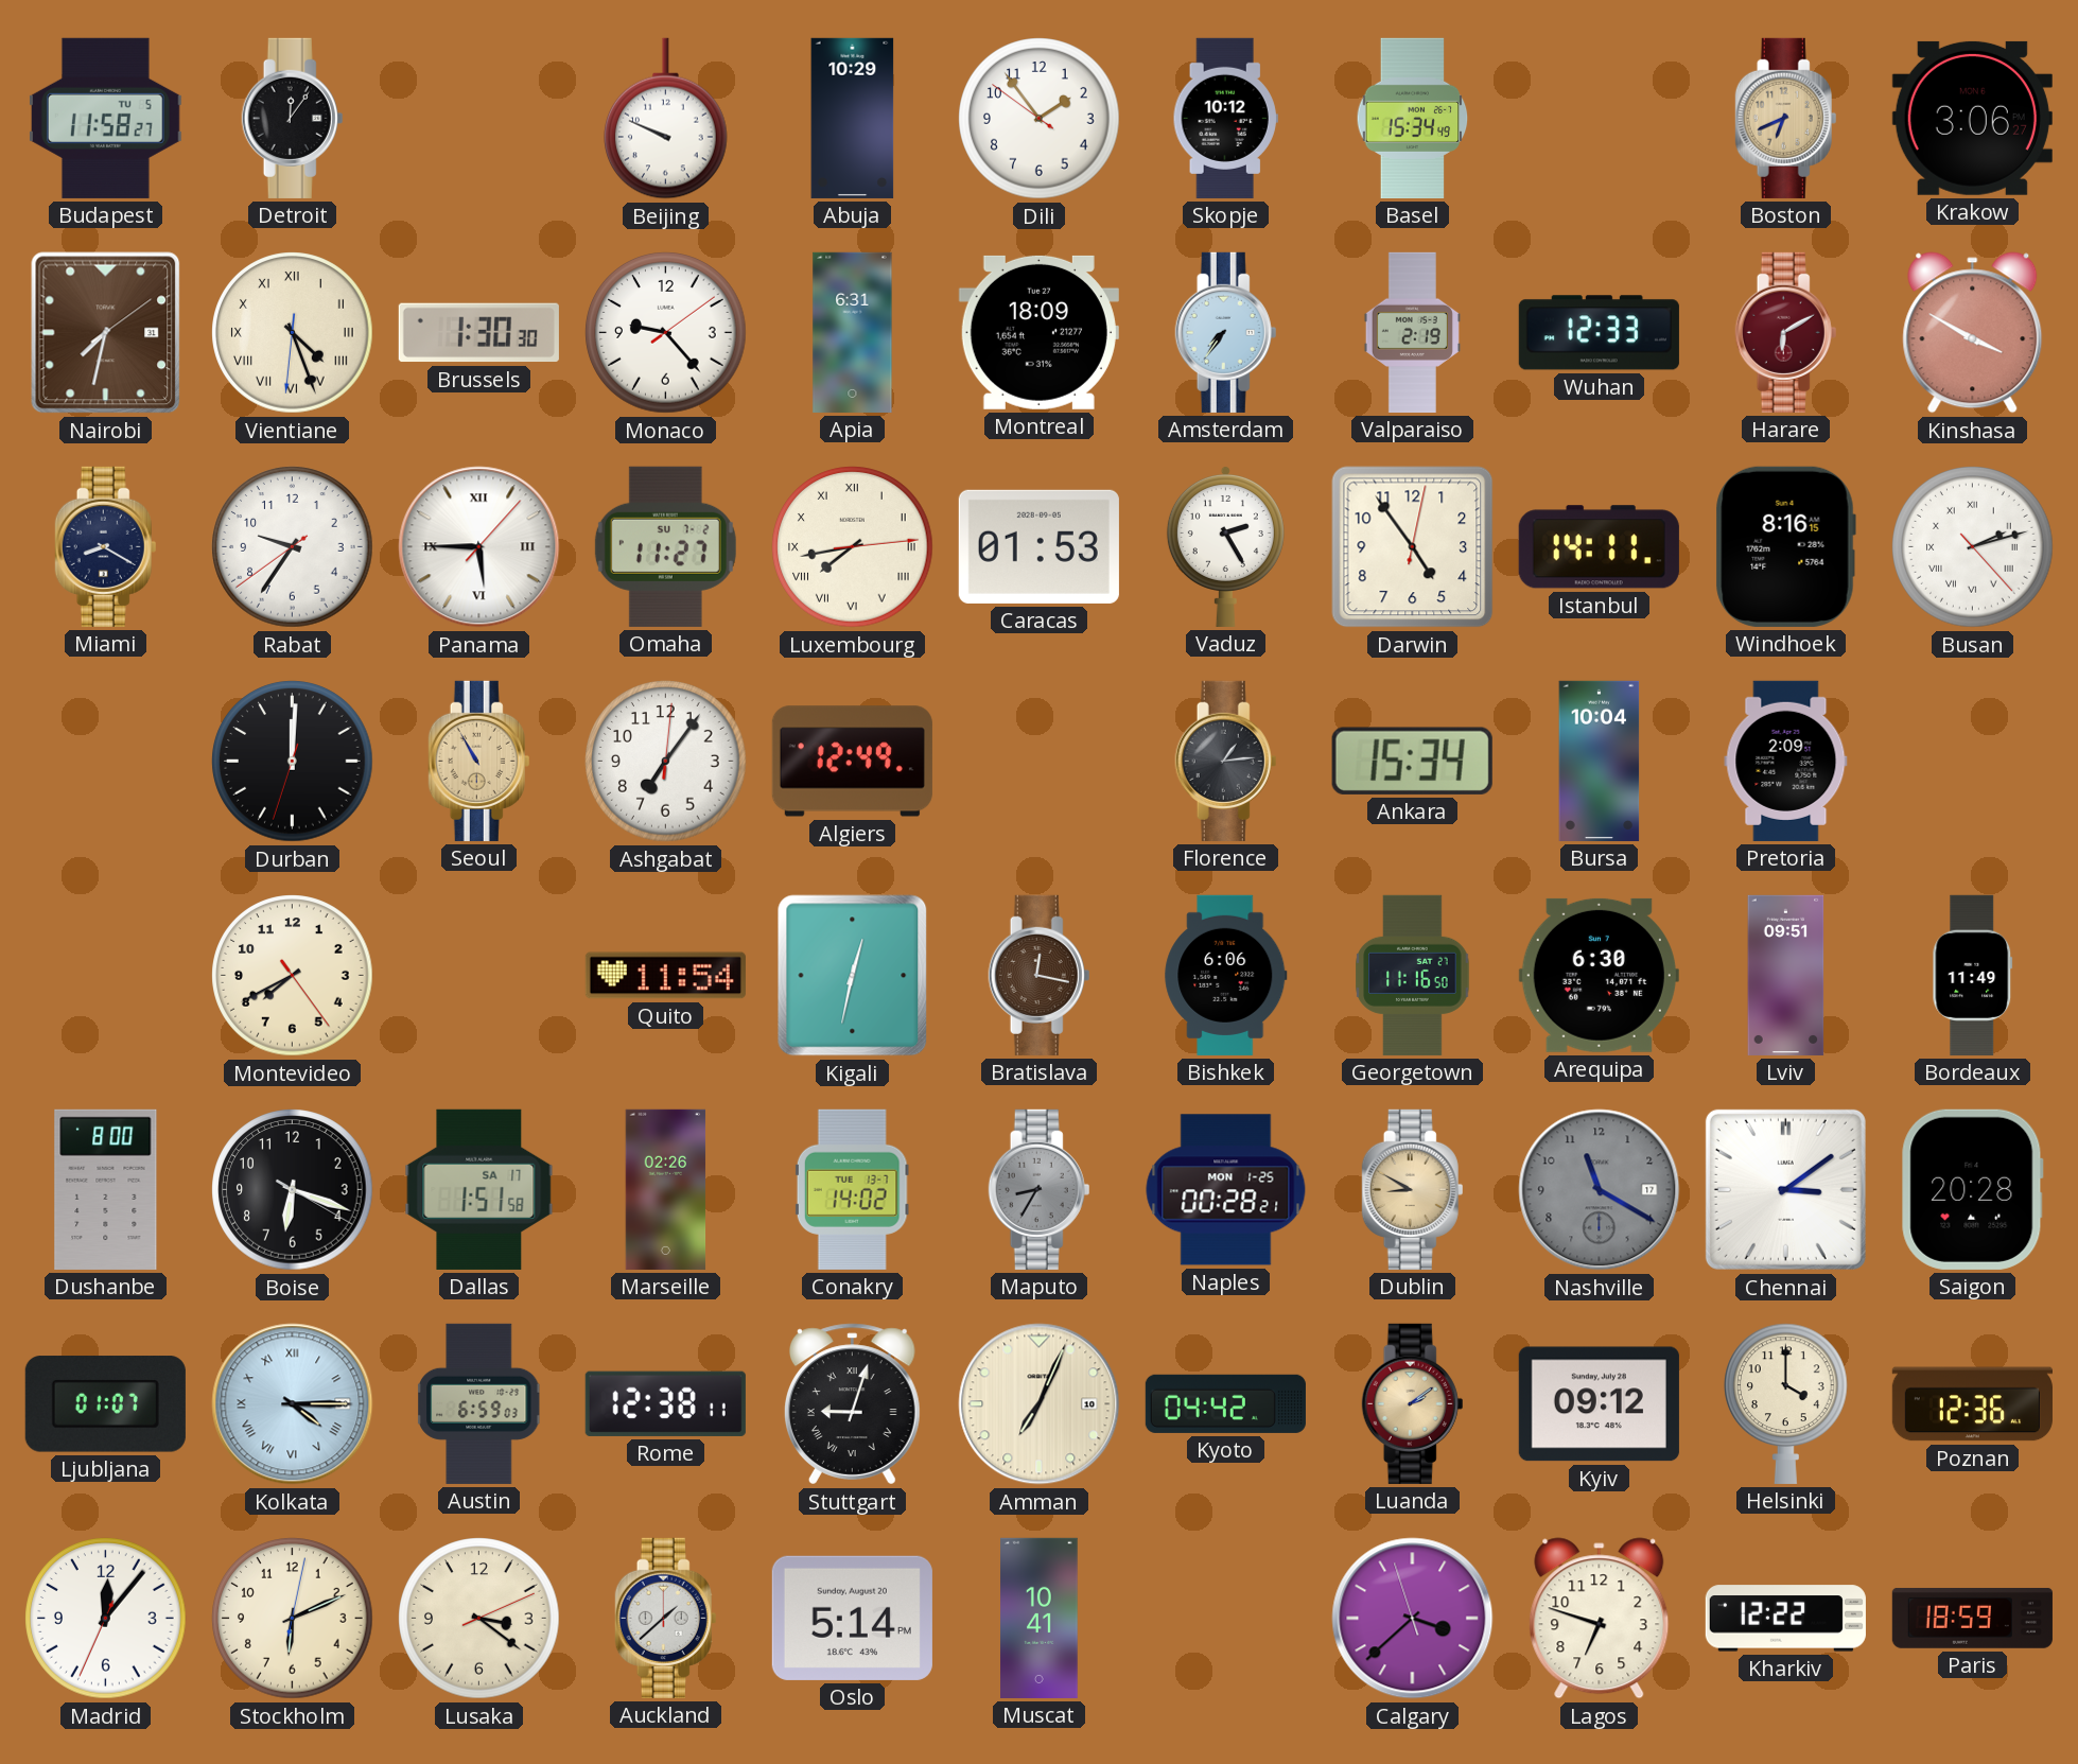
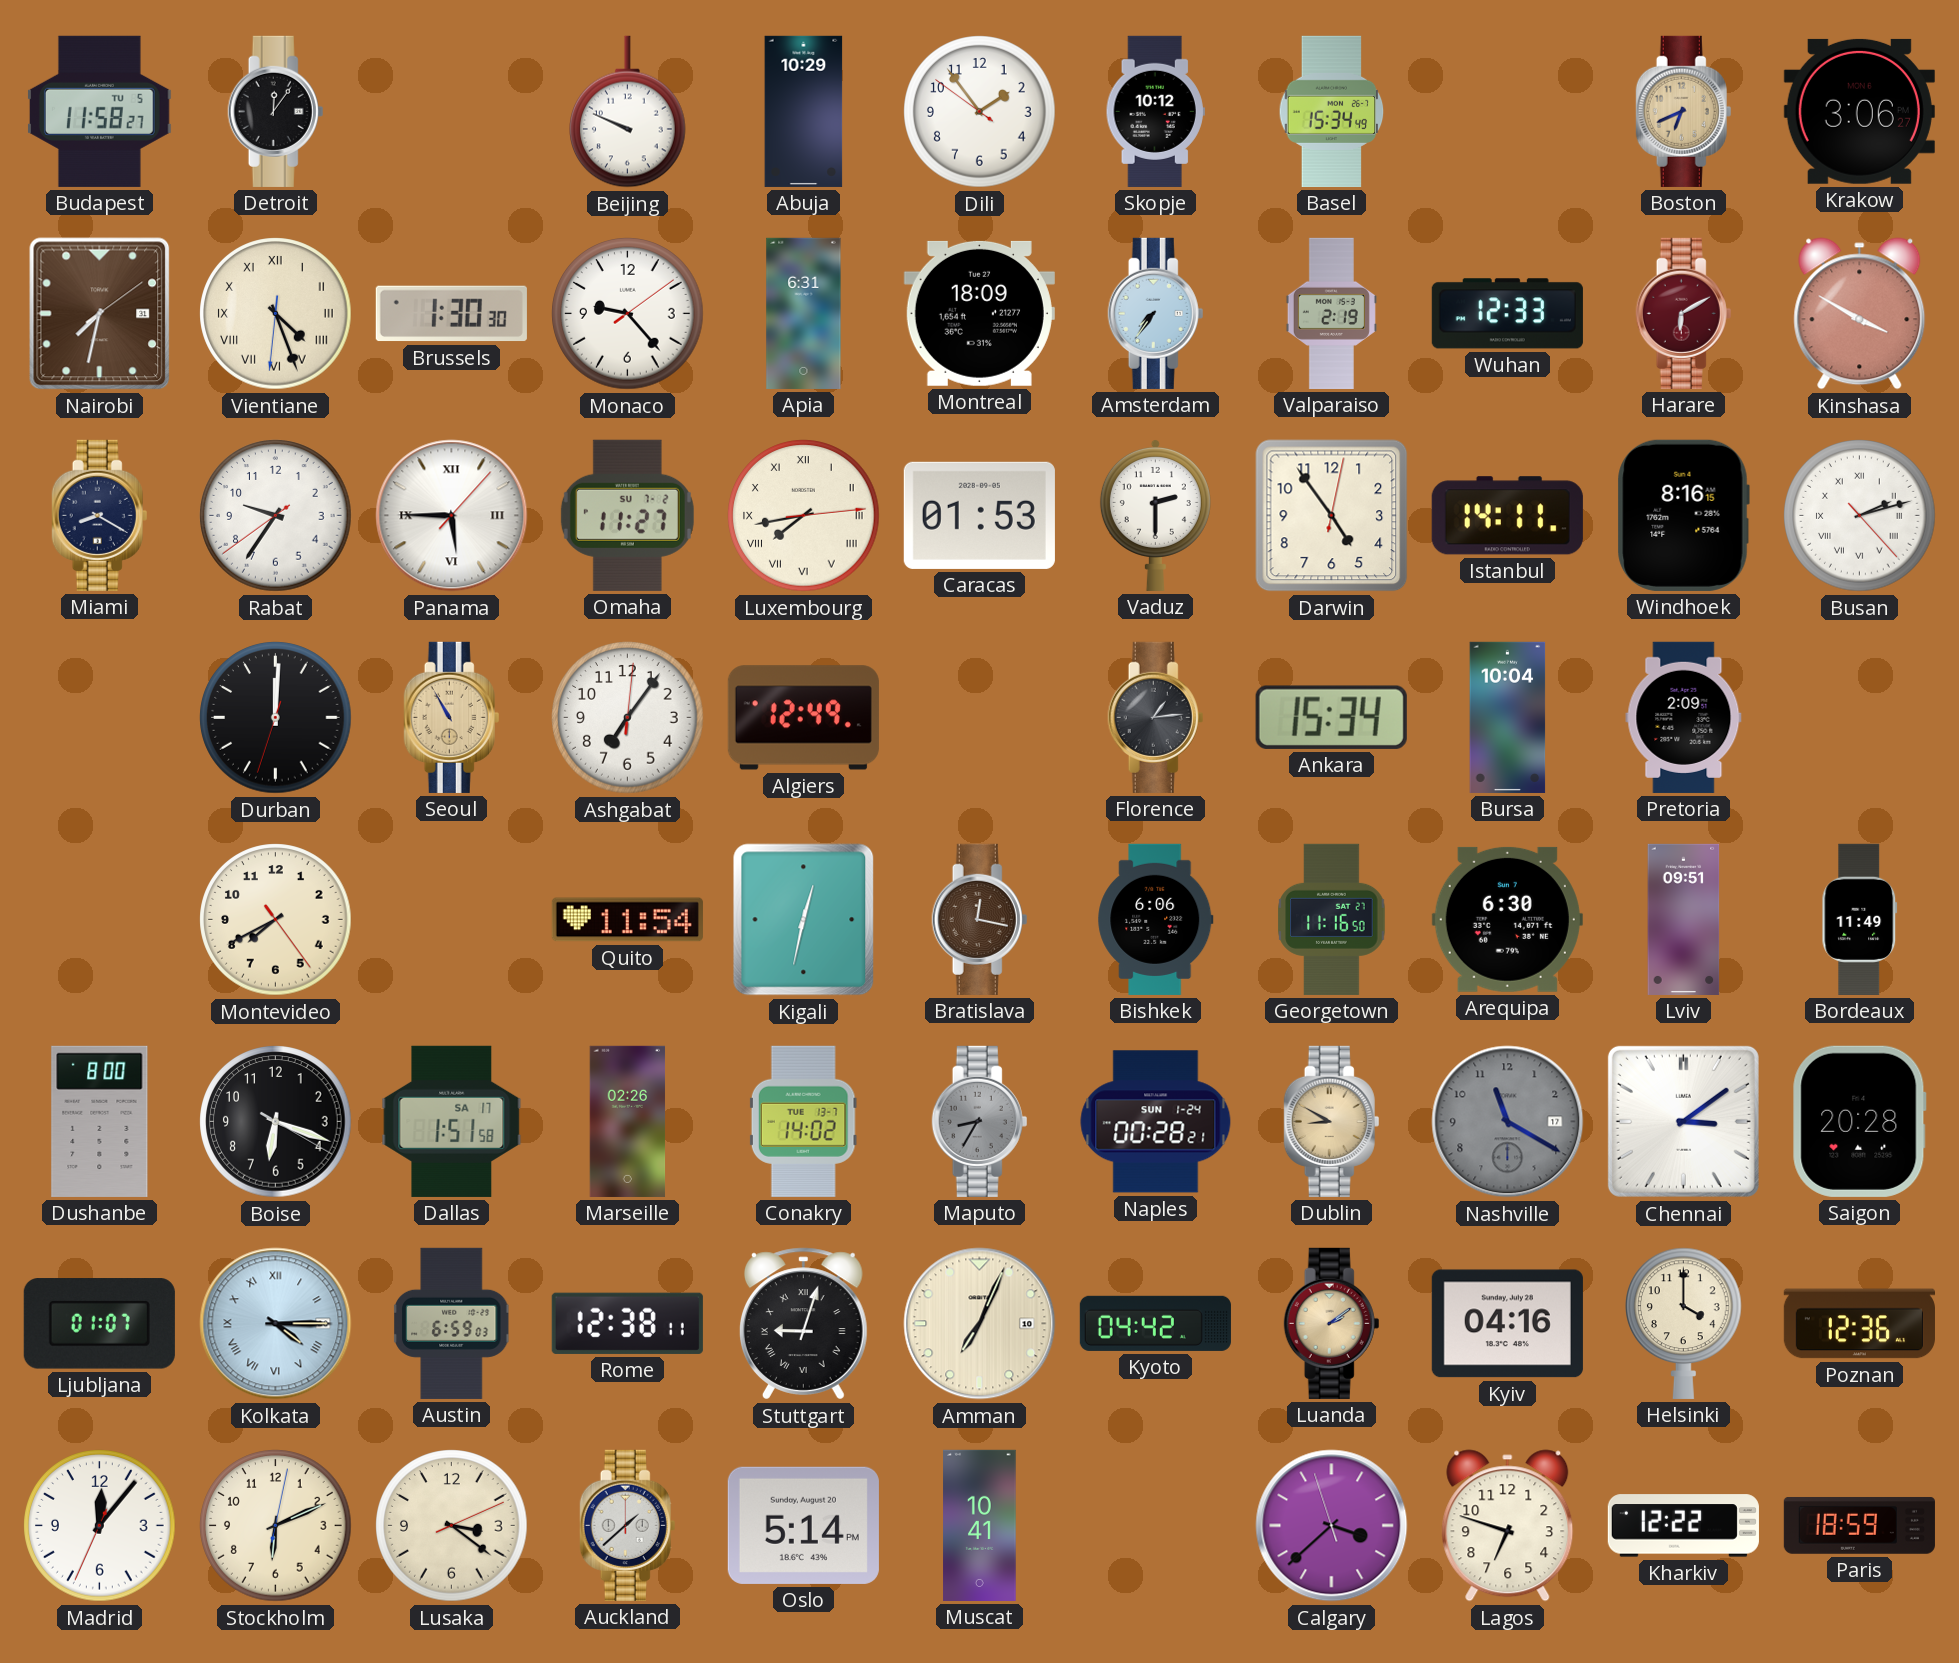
Vaduz: 2:25 -> 2:30
Naples date: MON 1-25 -> SUN 1-24
Kyiv: 09:12 -> 04:16
